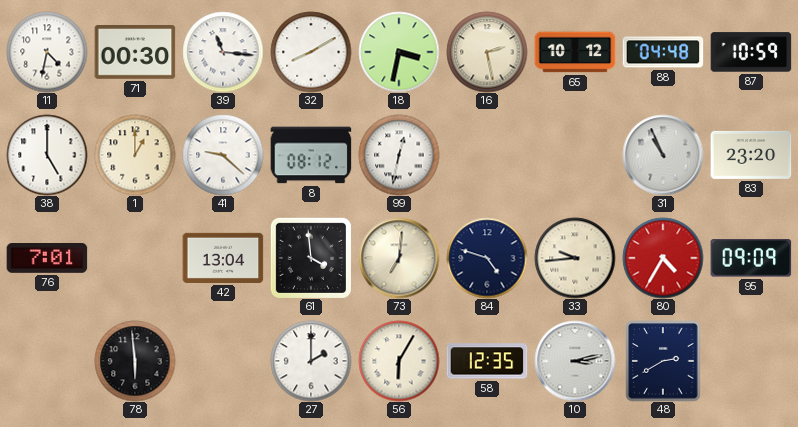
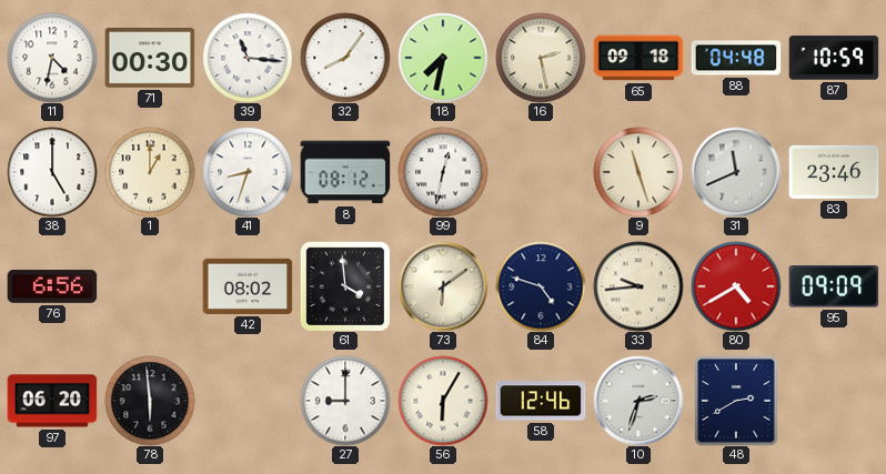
32: 8:10 -> 8:06
18: 3:32 -> 7:32
65: 10:12 -> 09:18
41: 9:22 -> 8:33
9: none -> 11:27
31: 10:56 -> 11:41
83: 23:20 -> 23:46
76: 7:01 -> 6:56
42: 13:04 -> 08:02
73: 7:01 -> 6:09
80: 4:35 -> 4:40
97: none -> 06:20
27: 2:00 -> 9:00
58: 12:35 -> 12:46
10: 3:13 -> 2:33
